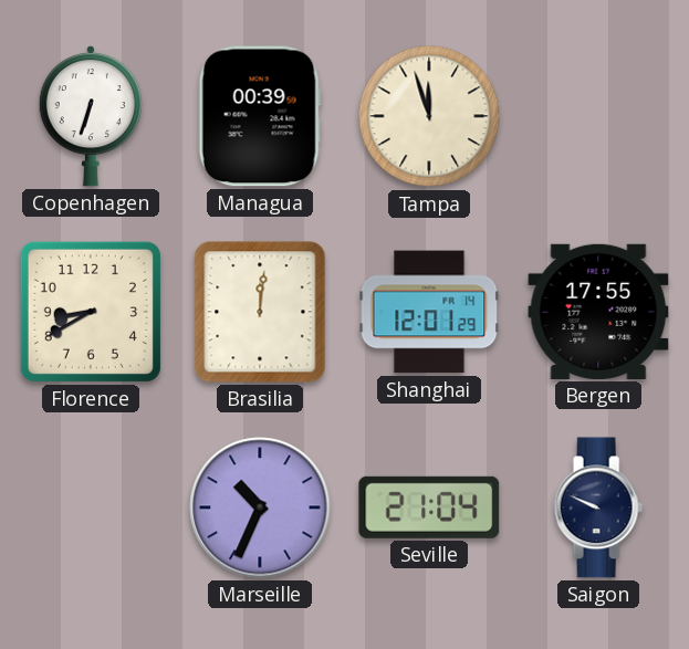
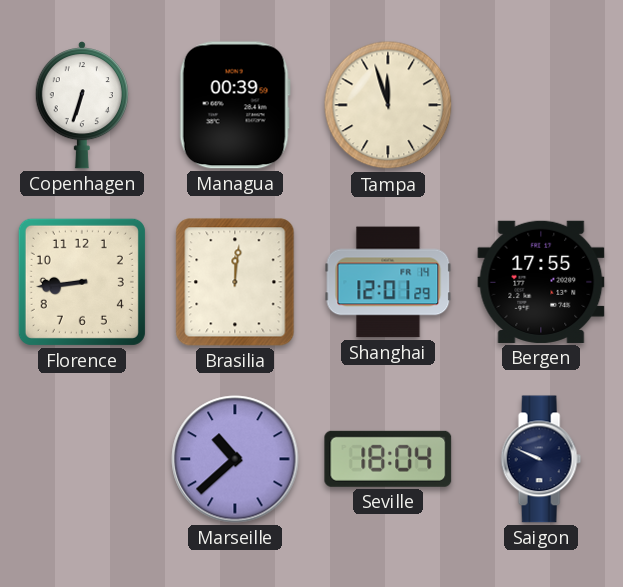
Florence: 8:40 -> 8:44
Marseille: 10:34 -> 10:38
Seville: 21:04 -> 18:04
